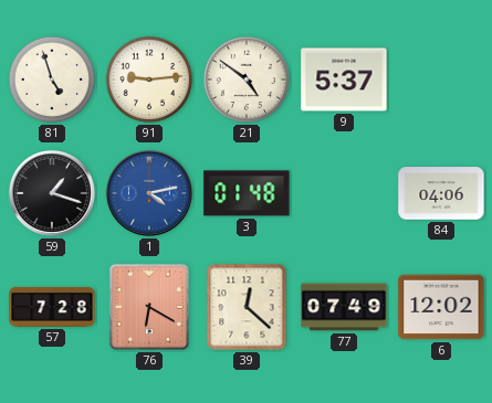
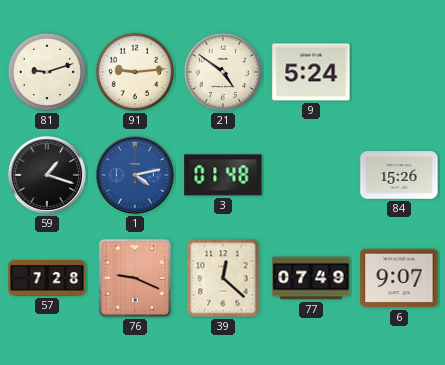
81: 4:57 -> 9:12
9: 5:37 -> 5:24
84: 04:06 -> 15:26
76: 6:20 -> 9:19
6: 12:02 -> 9:07
